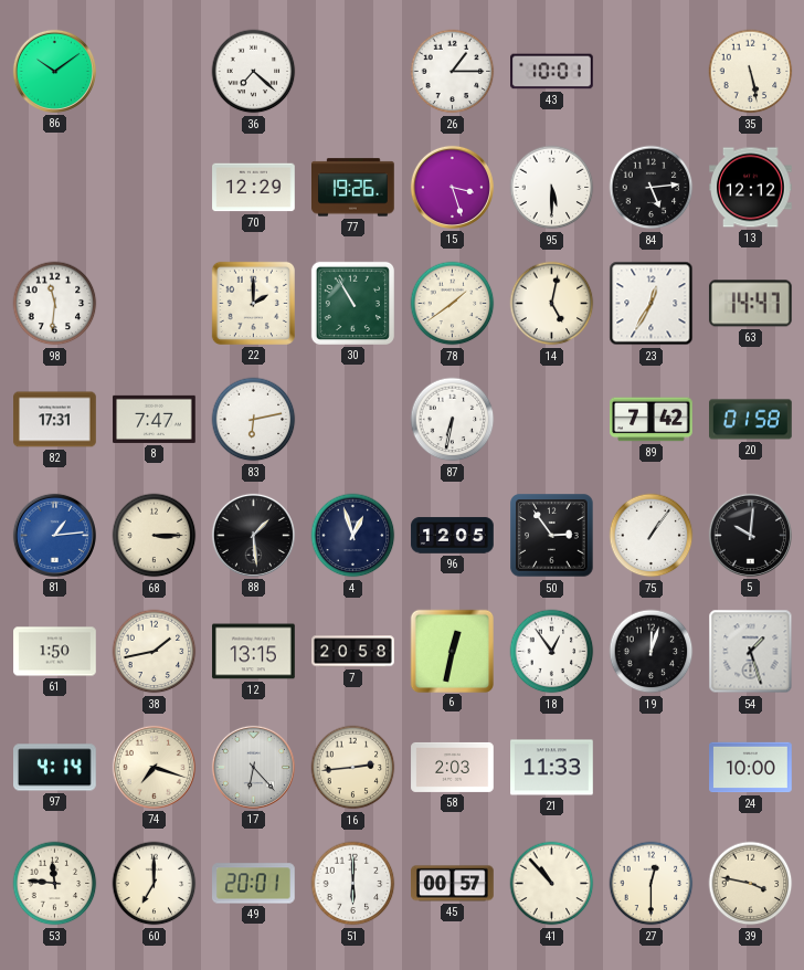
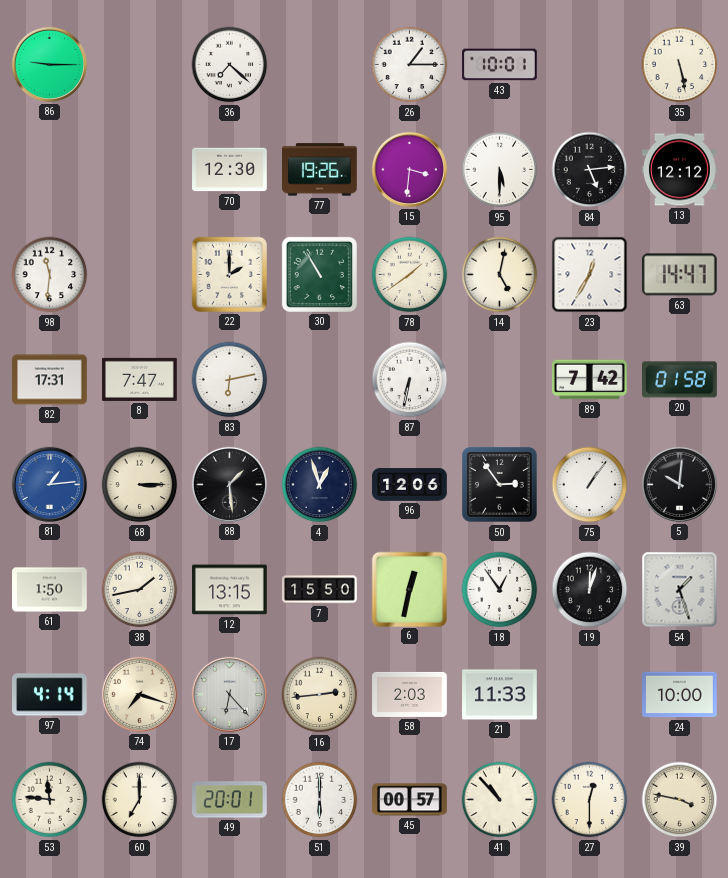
86: 10:09 -> 9:15
70: 12:29 -> 12:30
15: 3:27 -> 3:31
96: 12:05 -> 12:06
7: 20:58 -> 15:50
